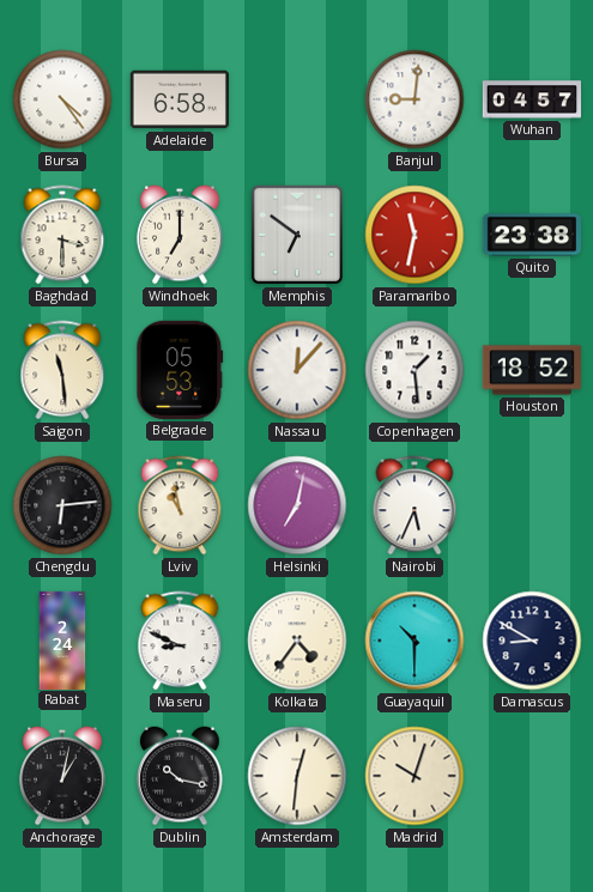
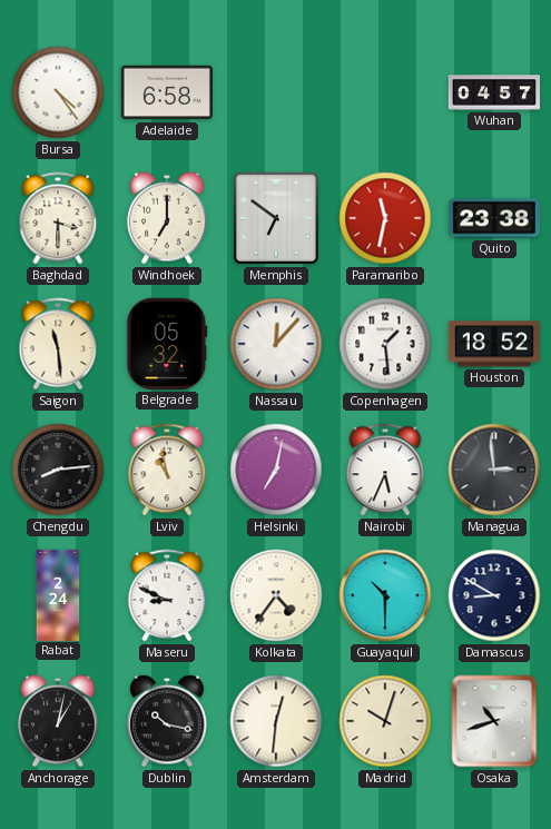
Banjul: 9:01 -> none
Belgrade: 05:53 -> 05:32
Chengdu: 6:14 -> 8:14
Managua: none -> 2:59
Osaka: none -> 10:42
